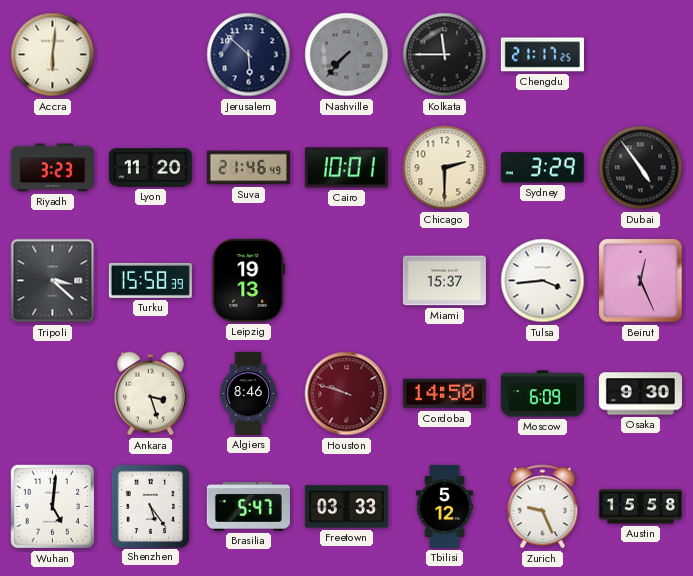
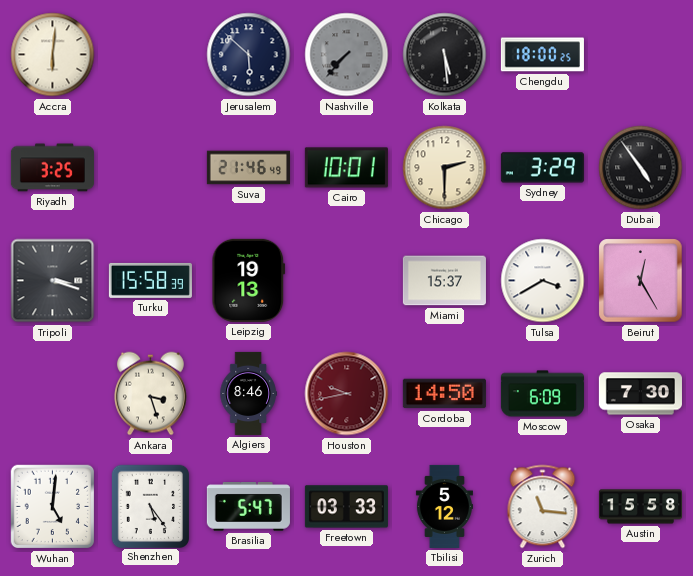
Kolkata: 11:45 -> 5:29
Chengdu: 21:17 -> 18:00
Riyadh: 3:23 -> 3:25
Lyon: 11:20 -> none
Tripoli: 3:22 -> 3:18
Tulsa: 3:44 -> 3:40
Beirut: 12:26 -> 12:25
Houston: 9:48 -> 9:43
Osaka: 9:30 -> 7:30
Zurich: 9:26 -> 11:16
